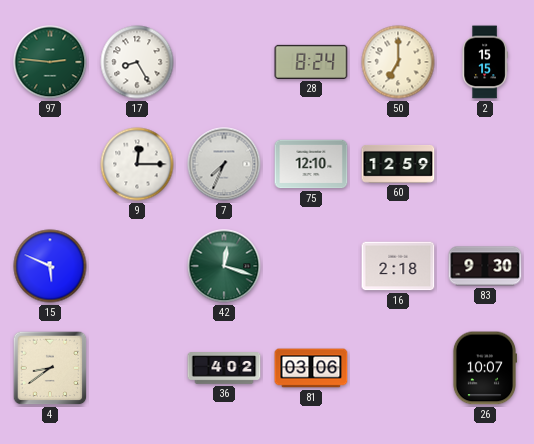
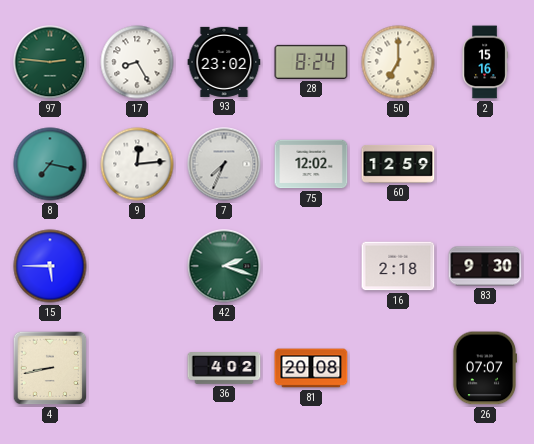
93: none -> 23:02
2: 15:15 -> 15:16
8: none -> 7:17
9: 12:15 -> 12:14
75: 12:10 -> 12:02
15: 5:49 -> 5:45
42: 12:18 -> 2:18
4: 8:39 -> 8:43
81: 03:06 -> 20:08
26: 10:07 -> 07:07
